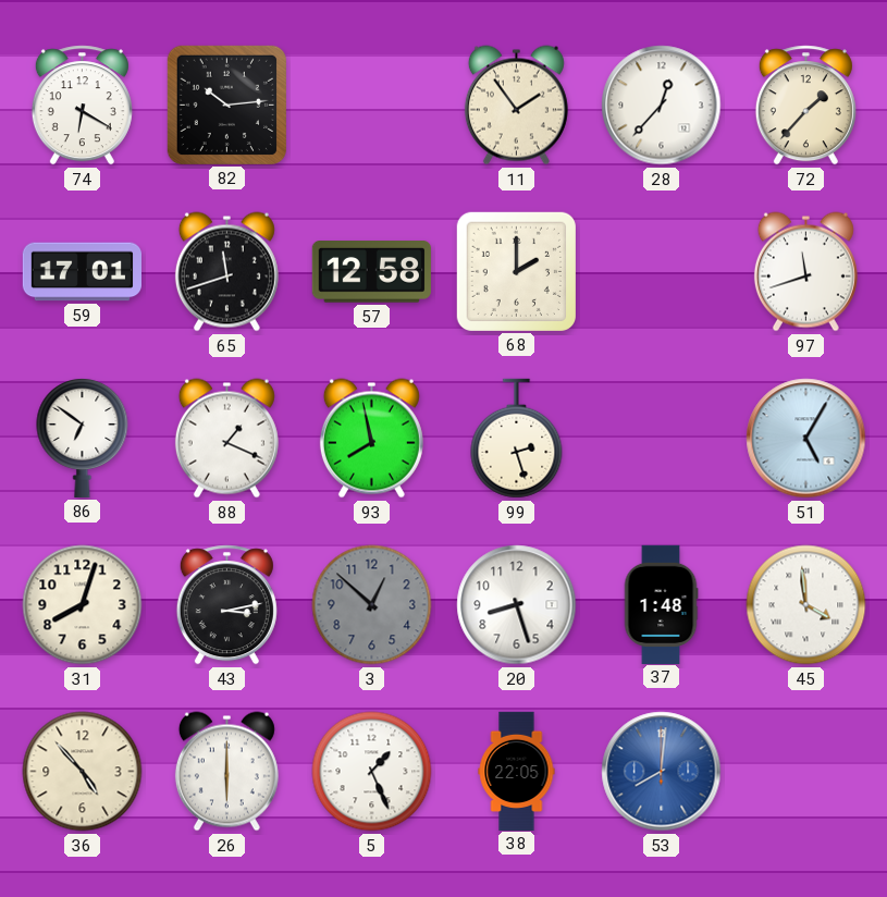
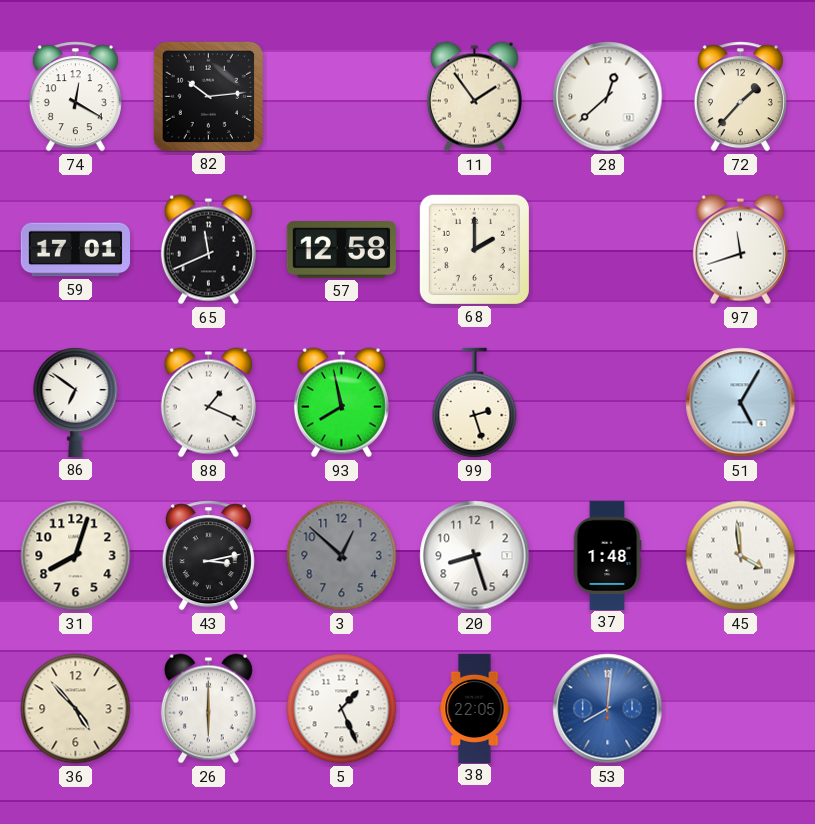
74: 6:20 -> 12:20
28: 12:37 -> 12:38
65: 11:42 -> 11:41
